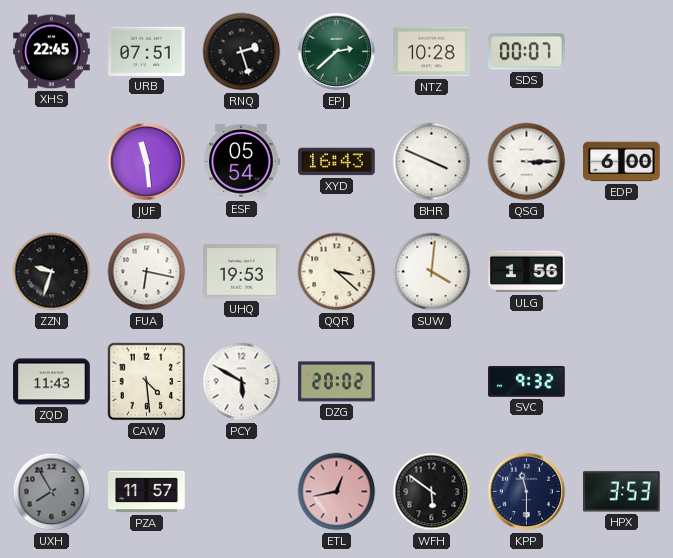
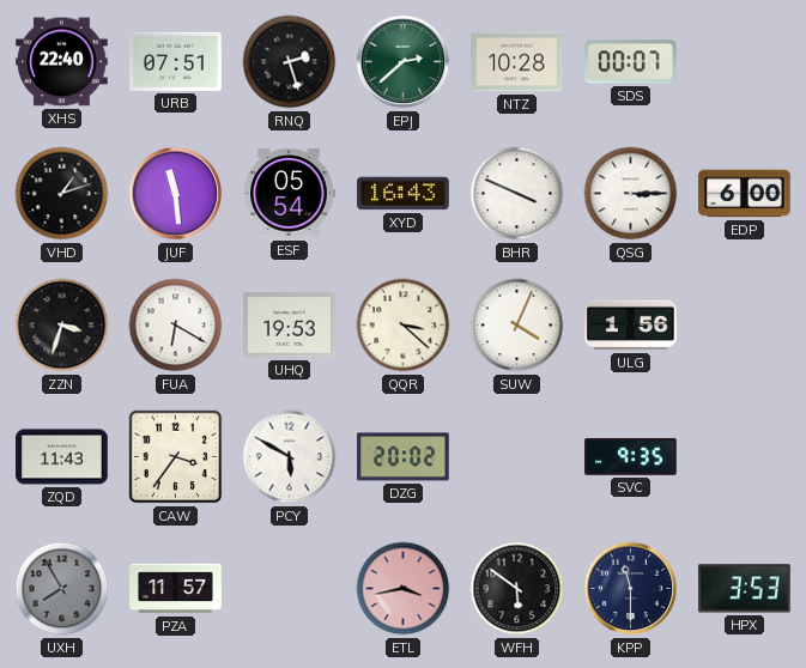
XHS: 22:45 -> 22:40
VHD: none -> 1:12
ZZN: 9:33 -> 3:33
FUA: 6:17 -> 6:20
SUW: 4:01 -> 4:04
CAW: 4:29 -> 3:36
SVC: 9:32 -> 9:35
ETL: 12:43 -> 3:43
